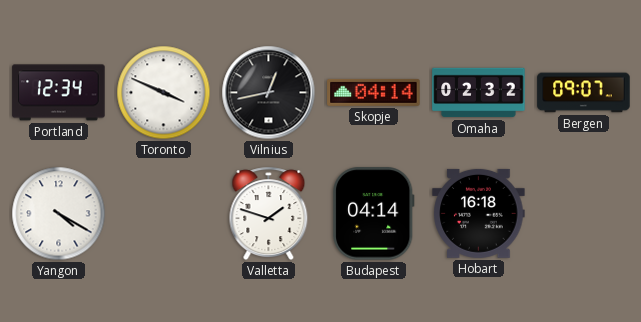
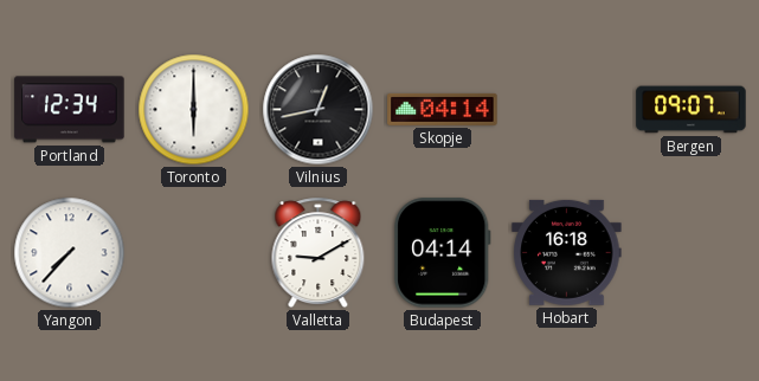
Toronto: 3:49 -> 6:00
Omaha: 02:32 -> none
Yangon: 4:20 -> 7:37
Valletta: 1:48 -> 9:10
